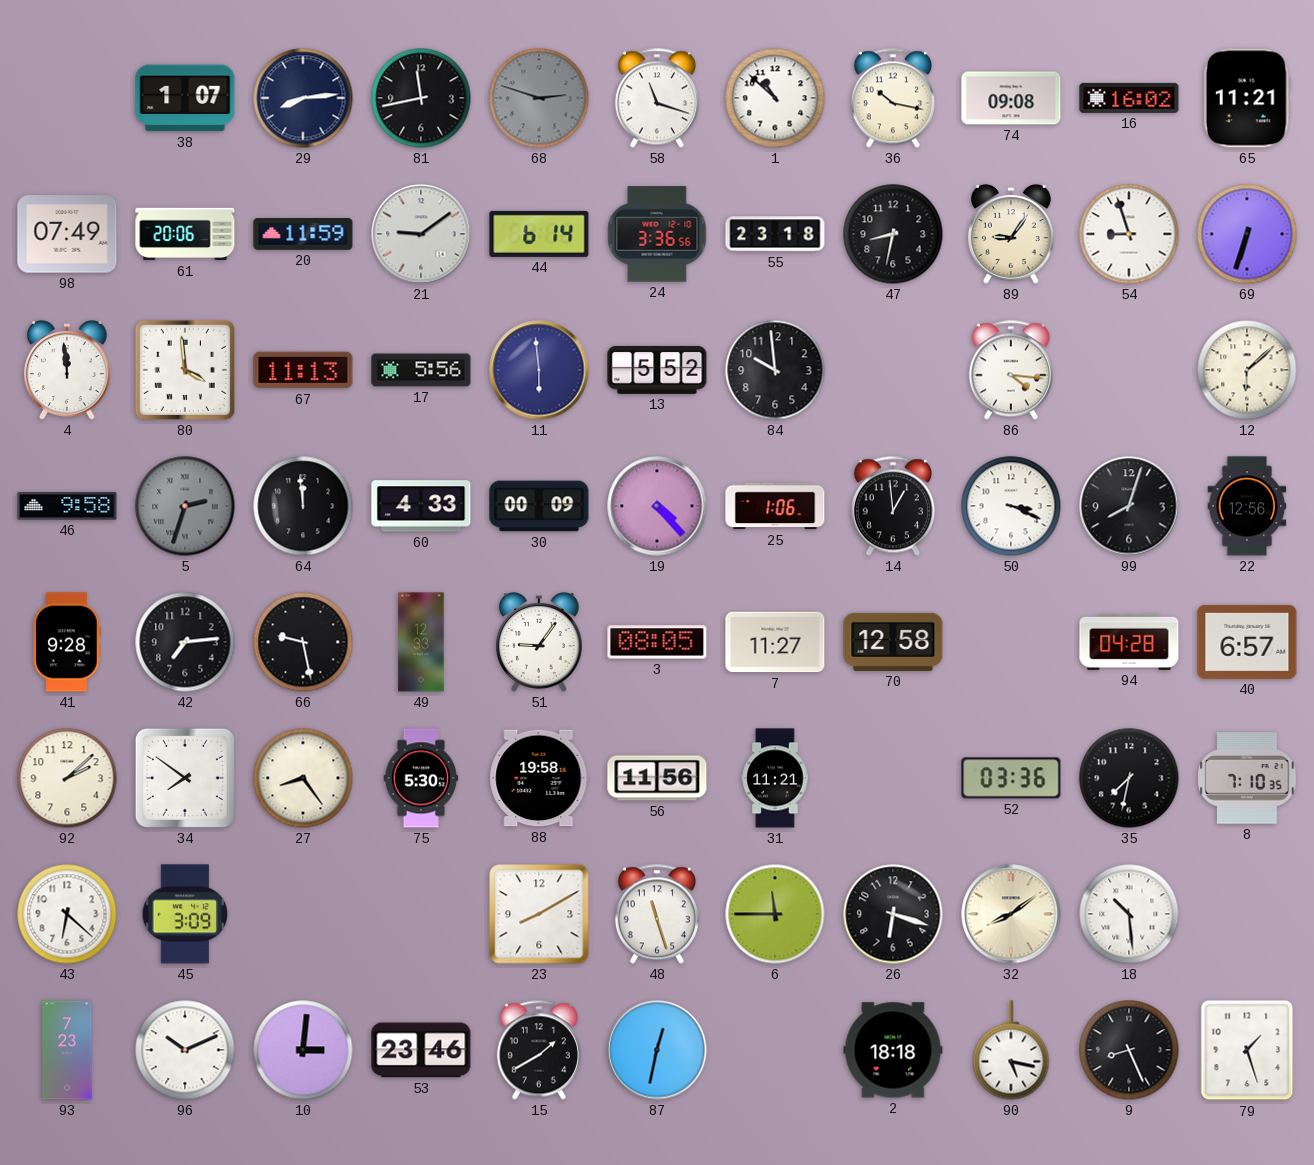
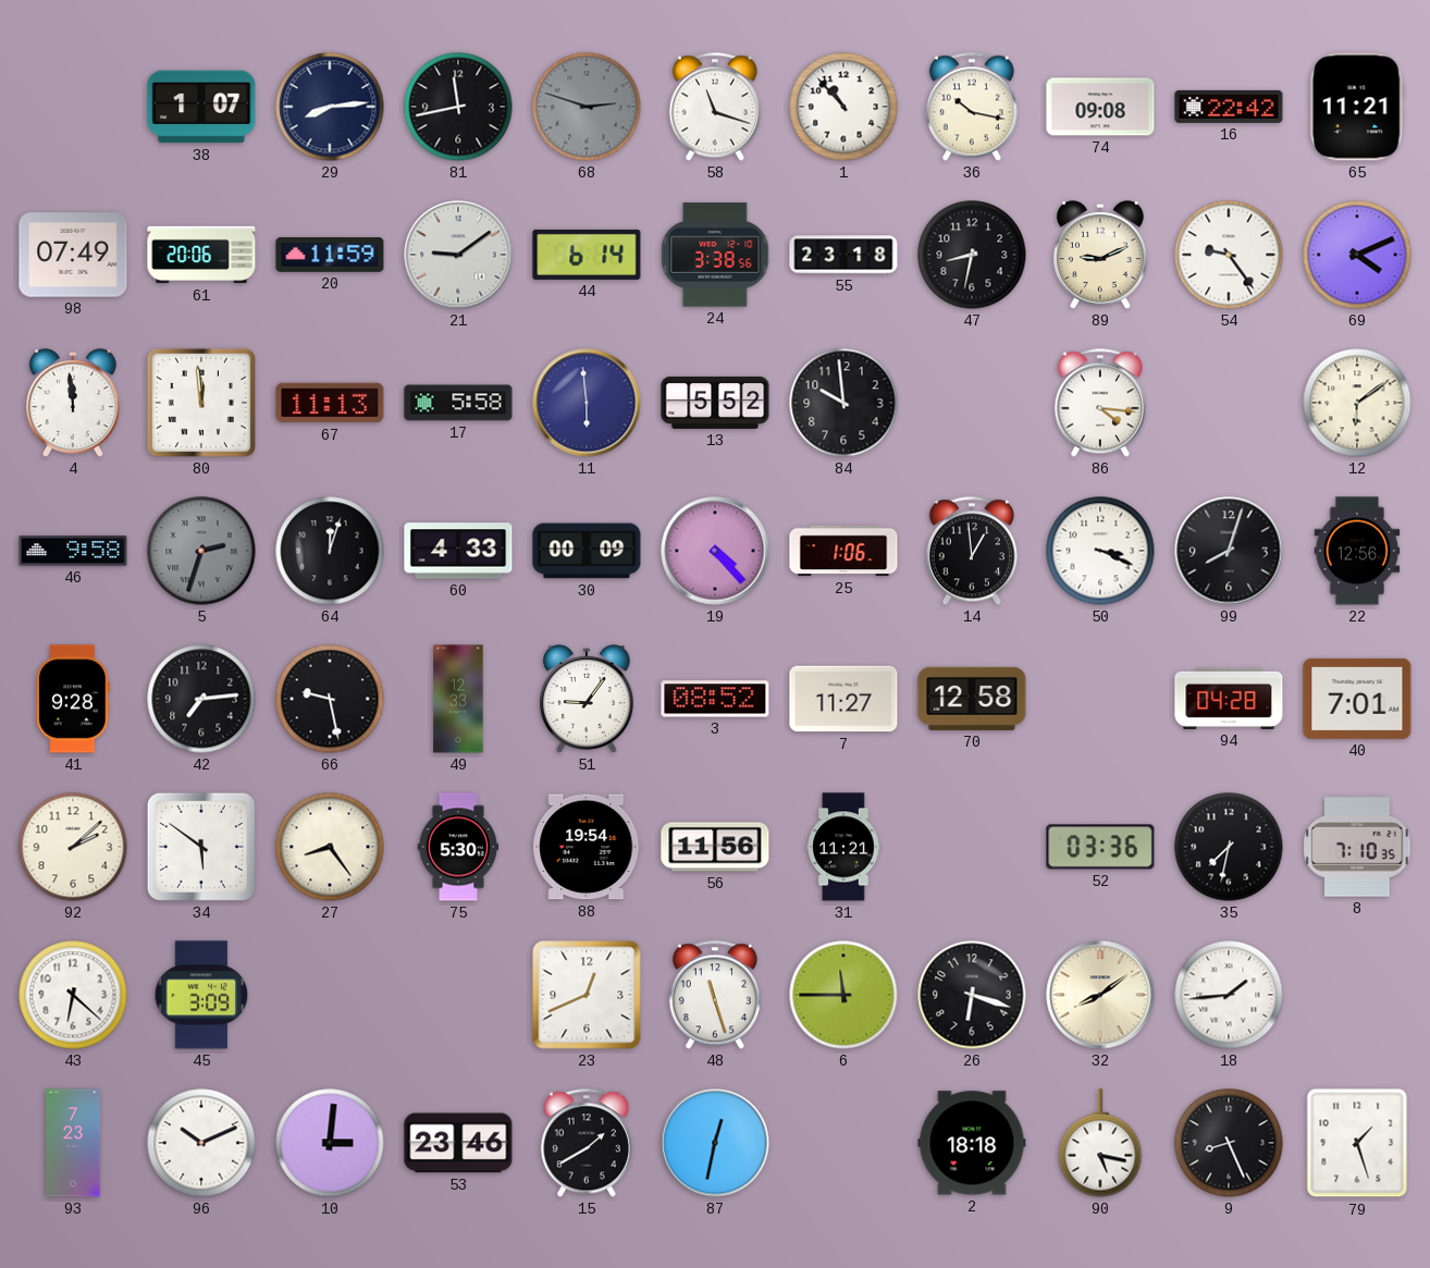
1: 10:52 -> 10:53
16: 16:02 -> 22:42
24: 3:36 -> 3:38
89: 9:06 -> 9:11
54: 8:57 -> 9:24
69: 6:33 -> 4:11
80: 3:59 -> 11:59
17: 5:56 -> 5:58
12: 6:08 -> 6:09
64: 11:59 -> 12:03
3: 08:05 -> 08:52
40: 6:57 -> 7:01
34: 7:51 -> 5:51
88: 19:58 -> 19:54
23: 8:10 -> 12:41
18: 10:29 -> 1:44
